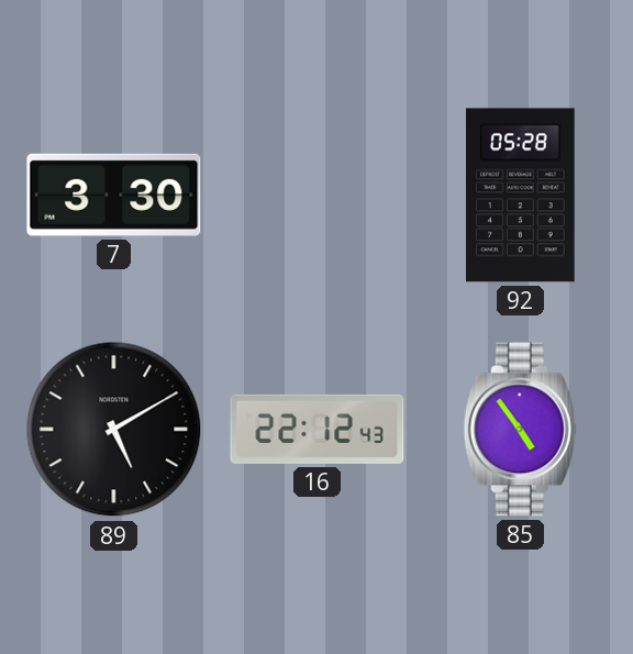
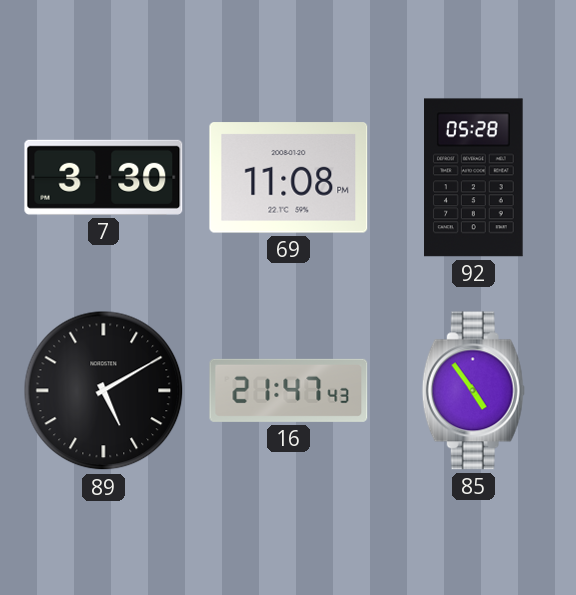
69: none -> 11:08
16: 22:12 -> 21:47
